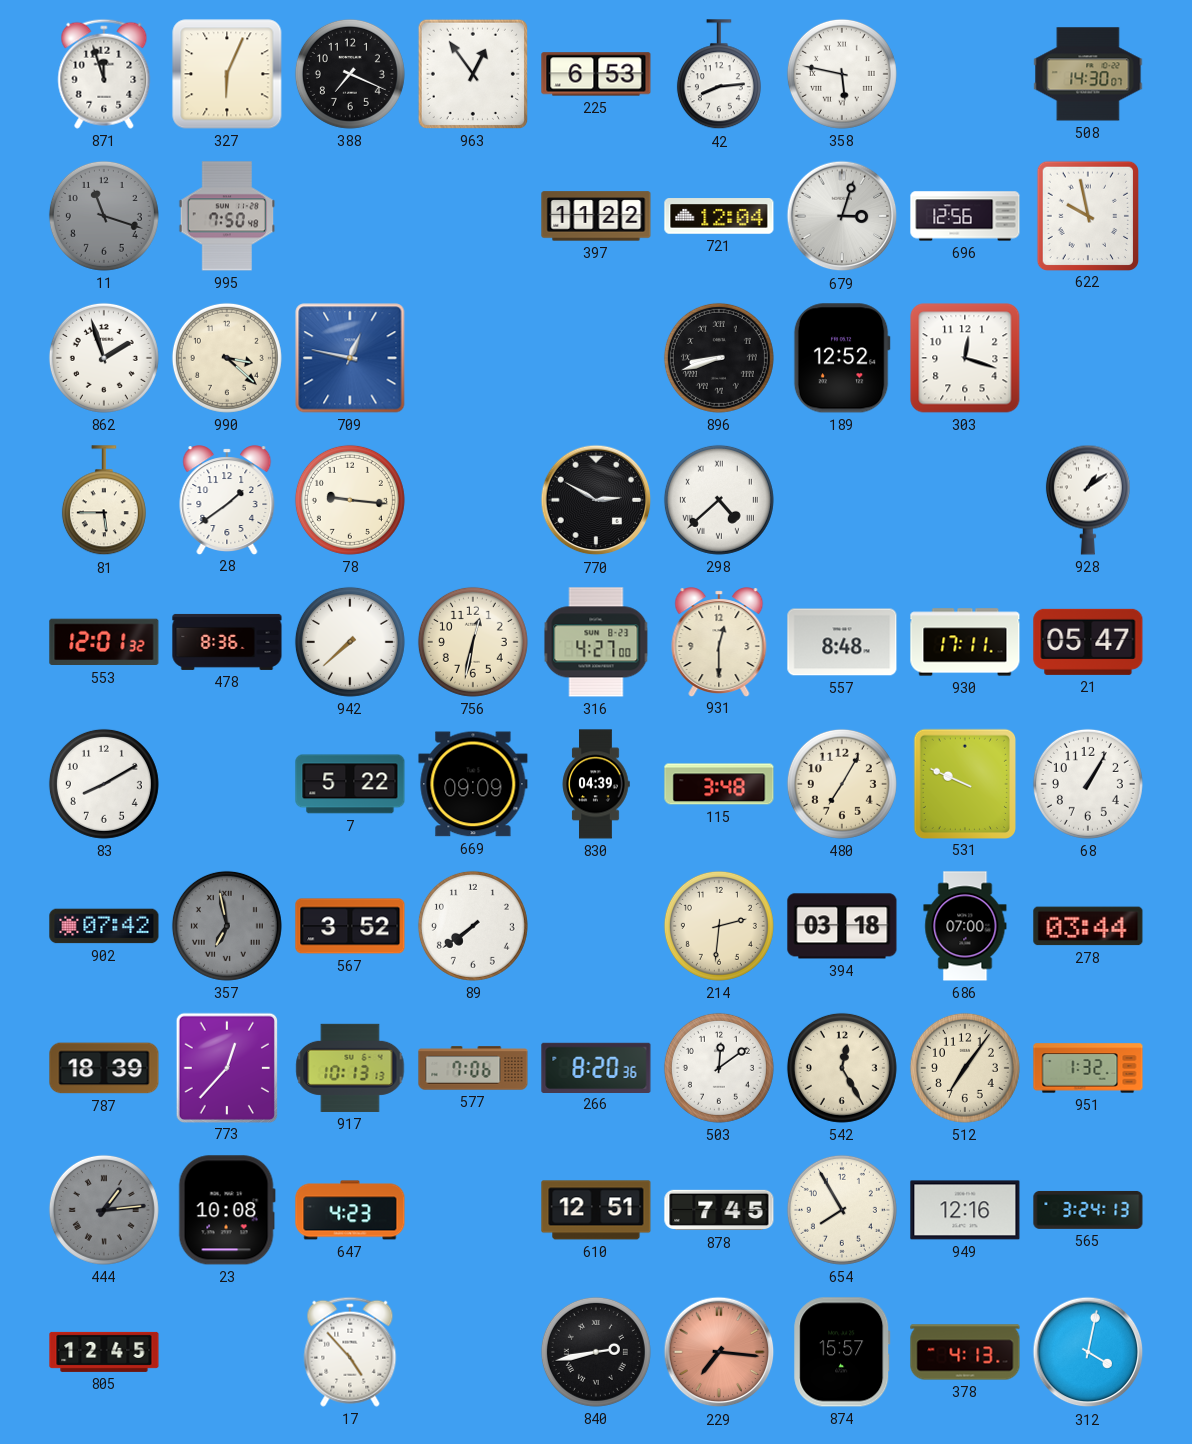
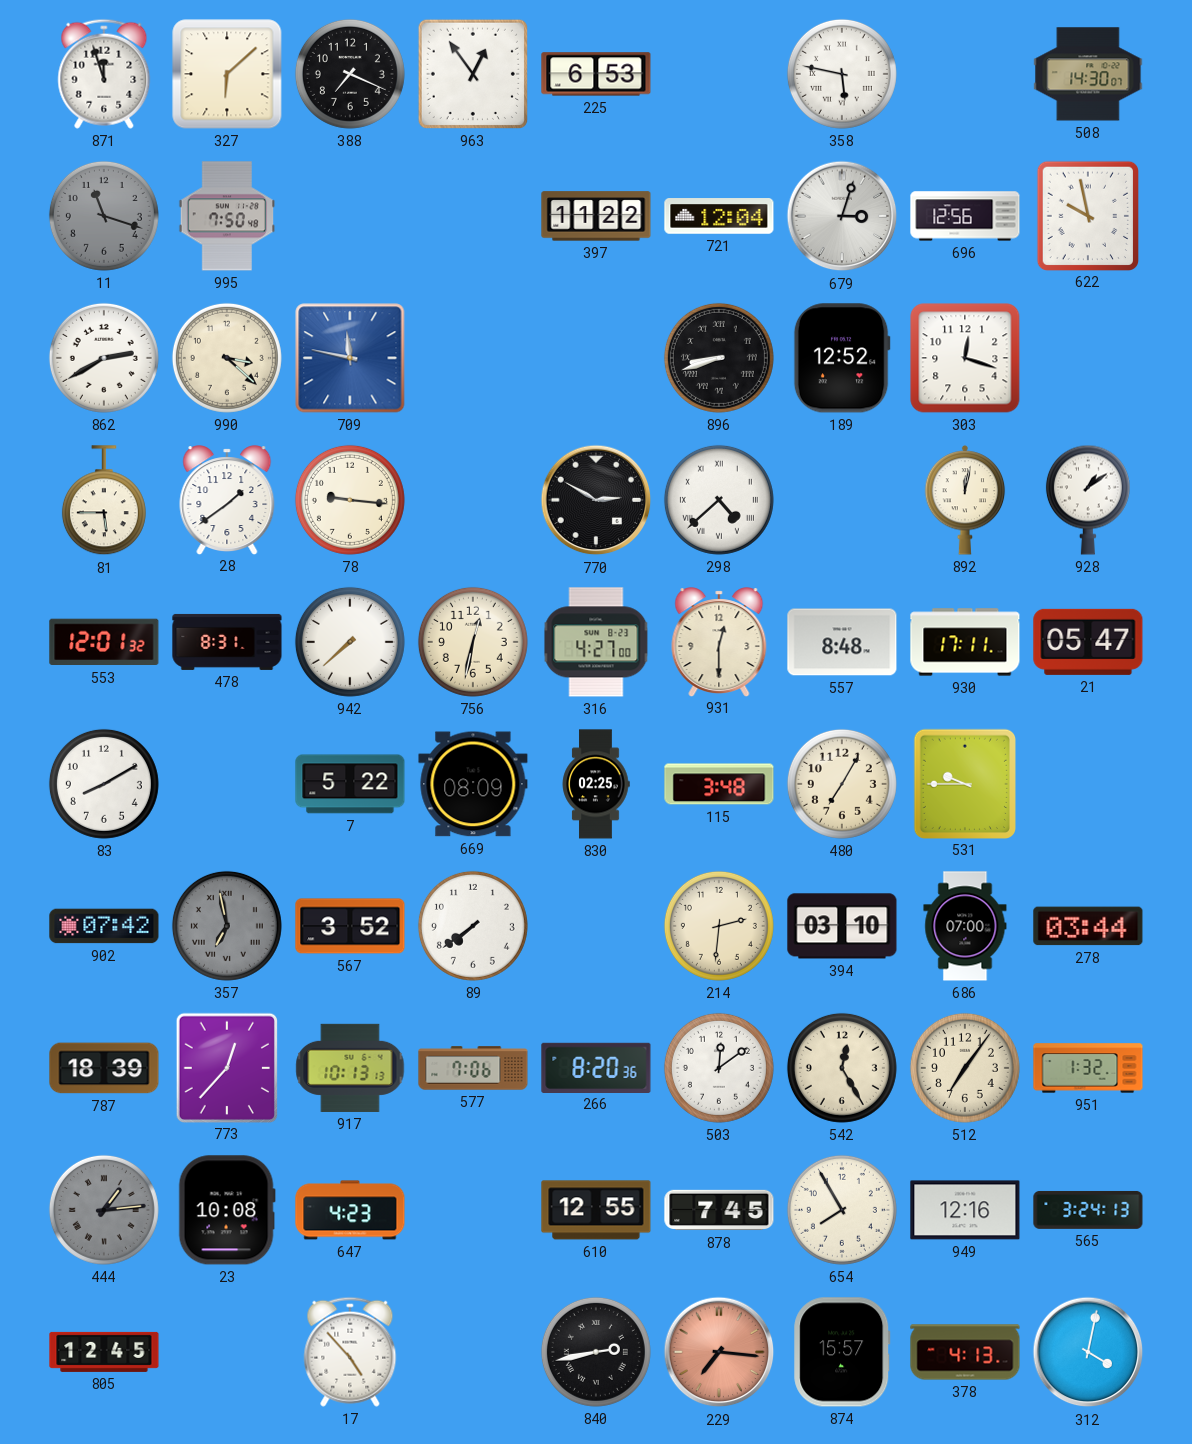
327: 6:04 -> 6:08
42: 8:14 -> none
862: 1:57 -> 2:40
709: 12:47 -> 11:47
892: none -> 12:02
478: 8:36 -> 8:31
669: 09:09 -> 08:09
830: 04:39 -> 02:25
531: 9:49 -> 9:45
68: 1:05 -> none
394: 03:18 -> 03:10
610: 12:51 -> 12:55
